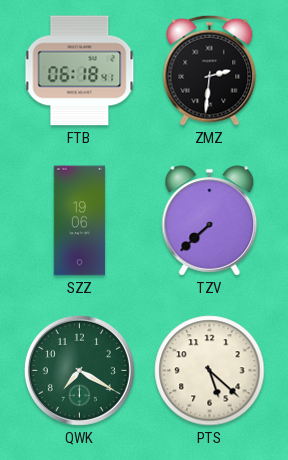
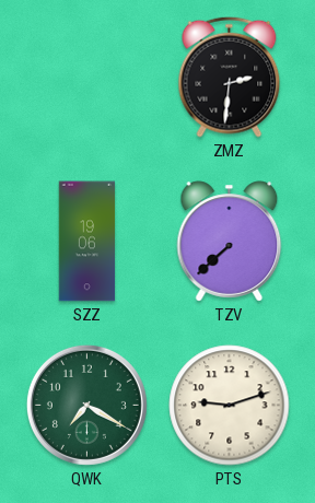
FTB: 06:18 -> none
PTS: 5:22 -> 9:12
